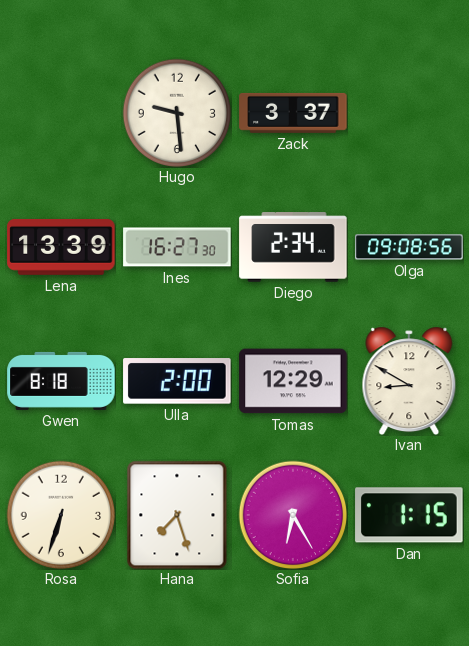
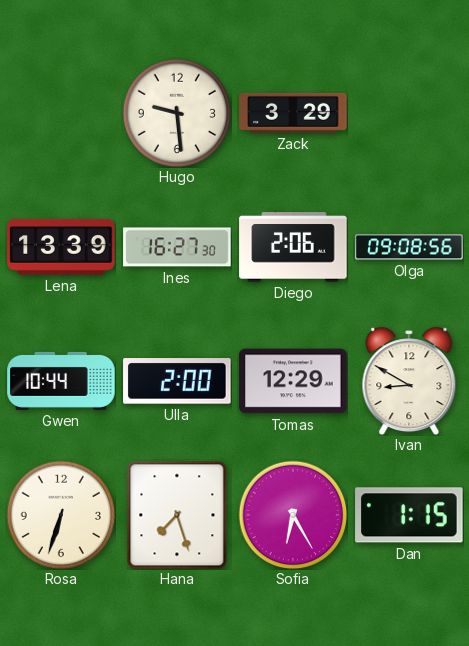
Zack: 3:37 -> 3:29
Diego: 2:34 -> 2:06
Gwen: 8:18 -> 10:44
